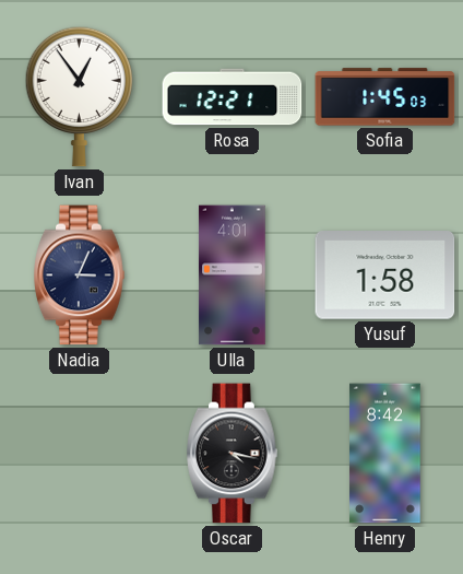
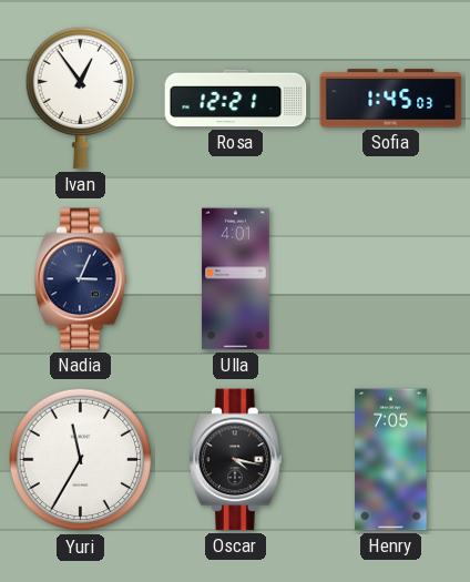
Yusuf: 1:58 -> none
Yuri: none -> 11:35
Henry: 8:42 -> 7:05
